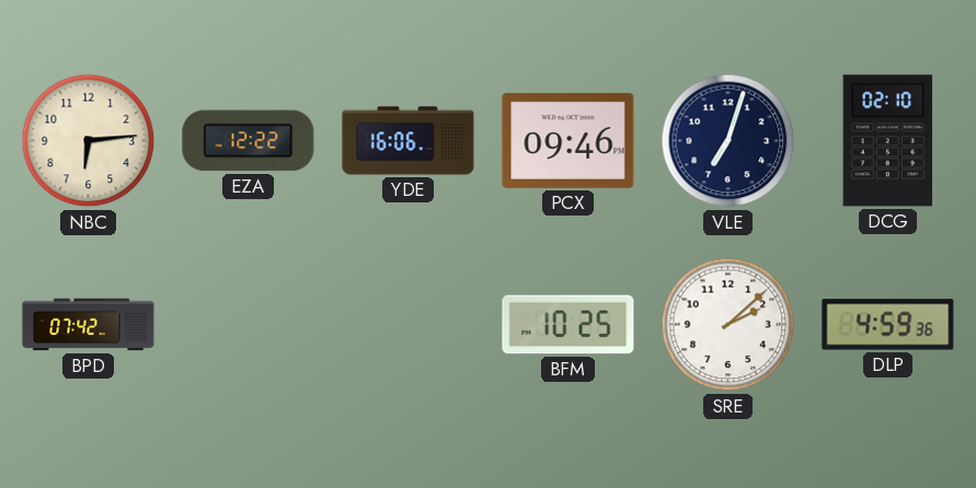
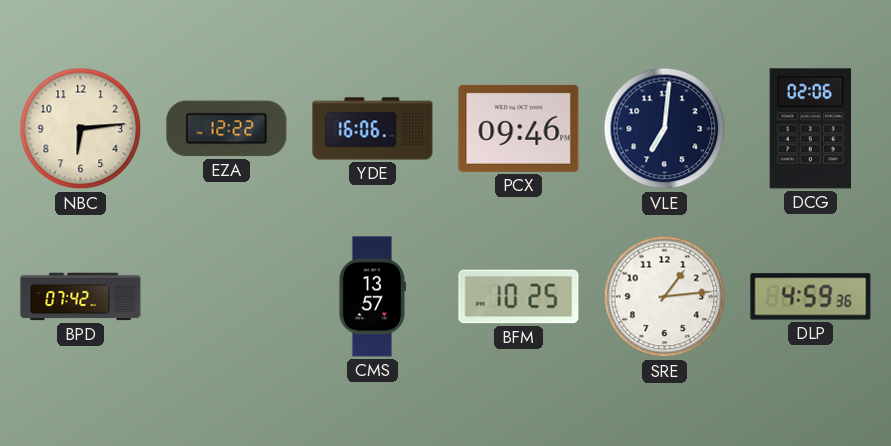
VLE: 7:03 -> 7:01
DCG: 02:10 -> 02:06
CMS: none -> 13:57
SRE: 2:08 -> 1:14
